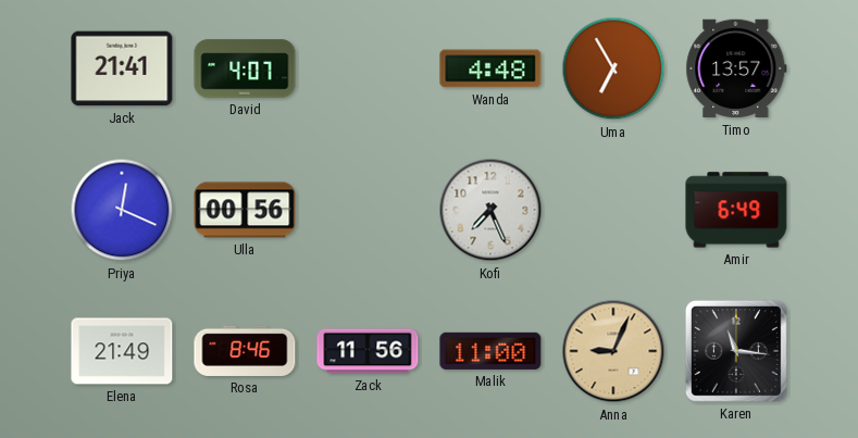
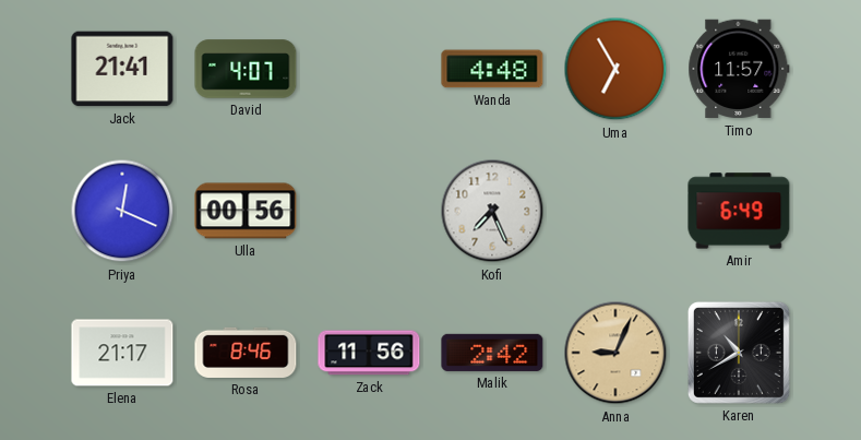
Timo: 13:57 -> 11:57
Elena: 21:49 -> 21:17
Malik: 11:00 -> 2:42
Karen: 11:16 -> 10:40
